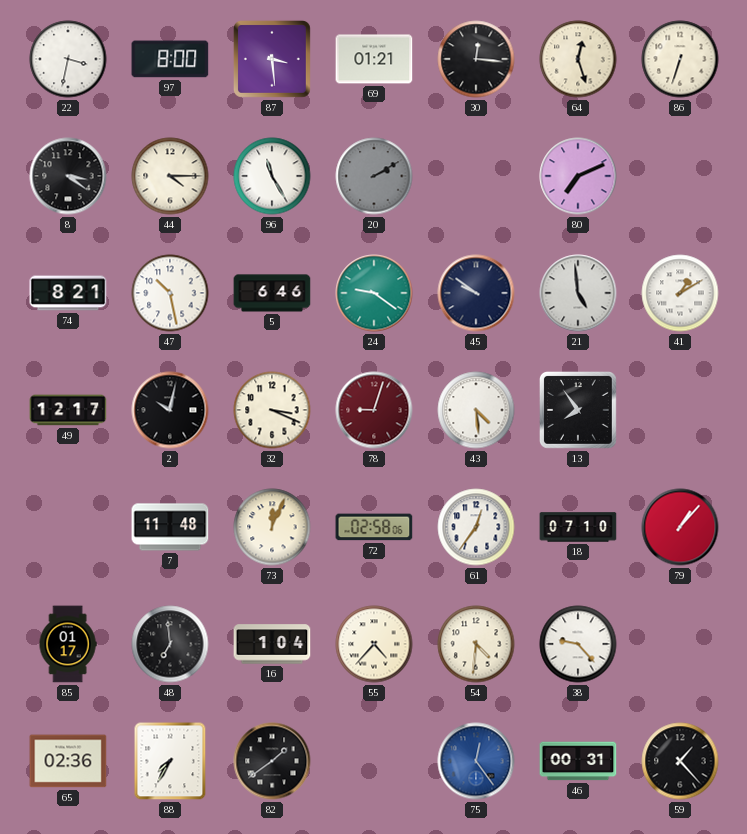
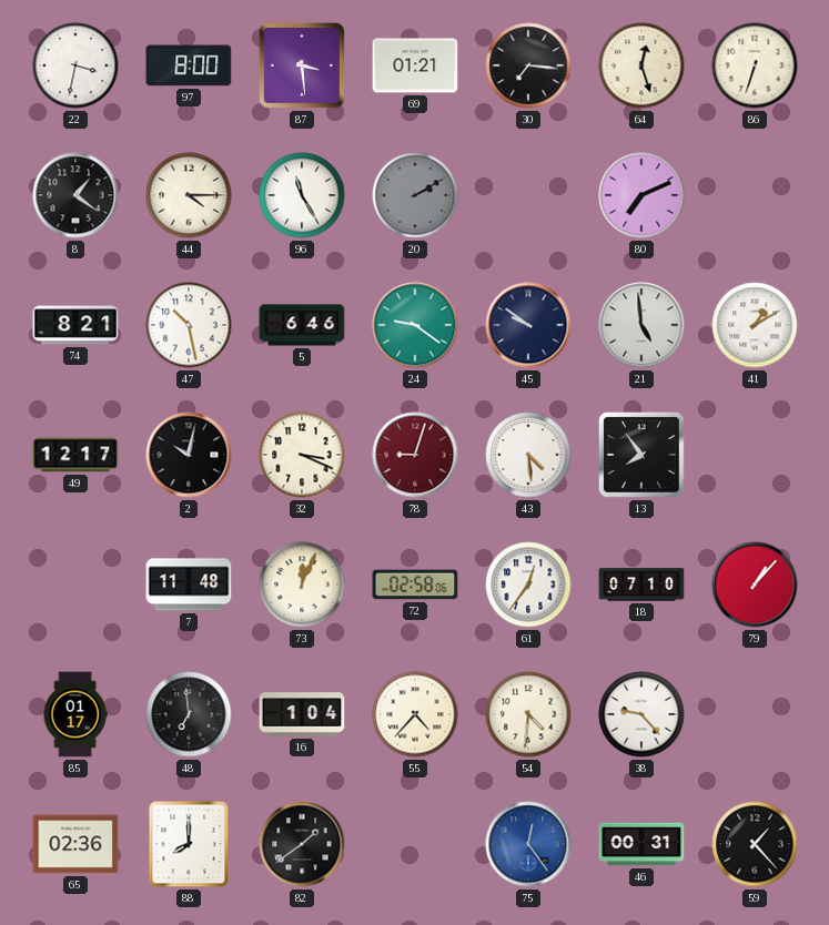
30: 12:16 -> 7:16
8: 3:21 -> 1:21
88: 7:35 -> 8:00
